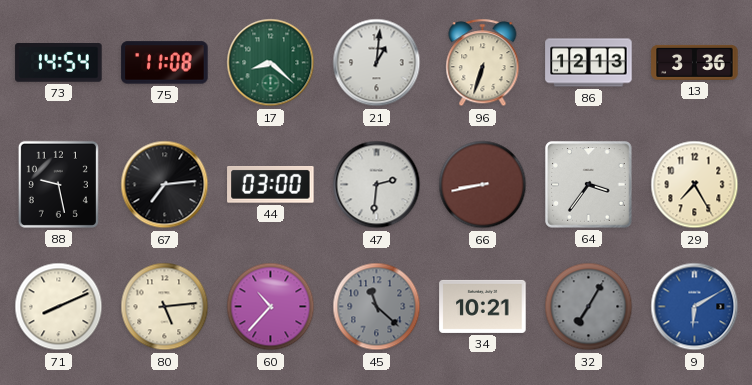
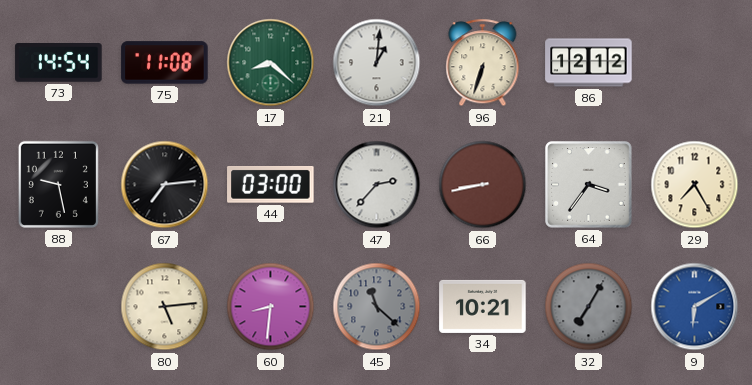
86: 12:13 -> 12:12
13: 3:36 -> none
47: 2:31 -> 2:37
71: 8:11 -> none
60: 10:37 -> 8:31
